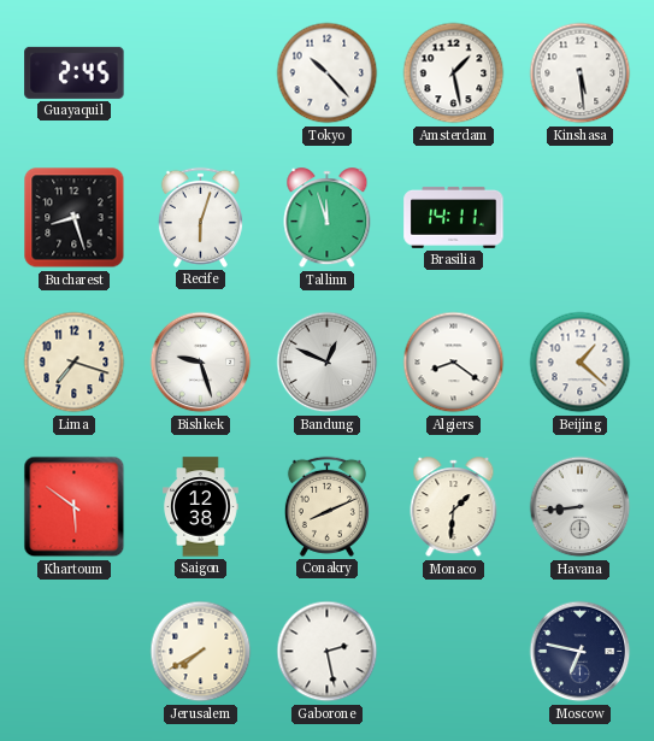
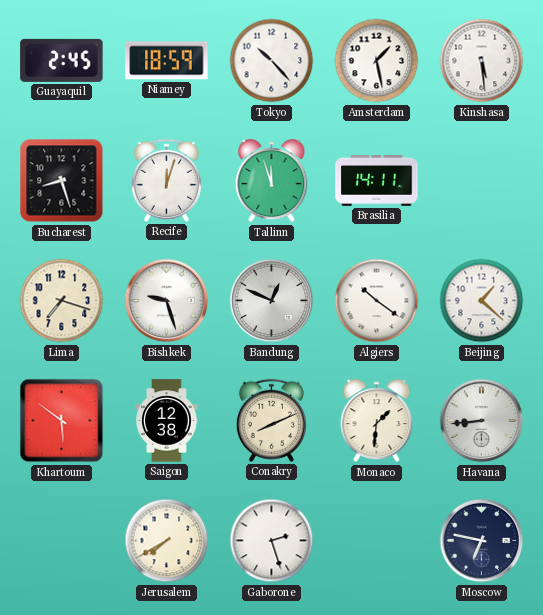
Niamey: none -> 18:59
Recife: 6:03 -> 12:03
Algiers: 8:21 -> 10:21
Gaborone: 2:28 -> 2:27
